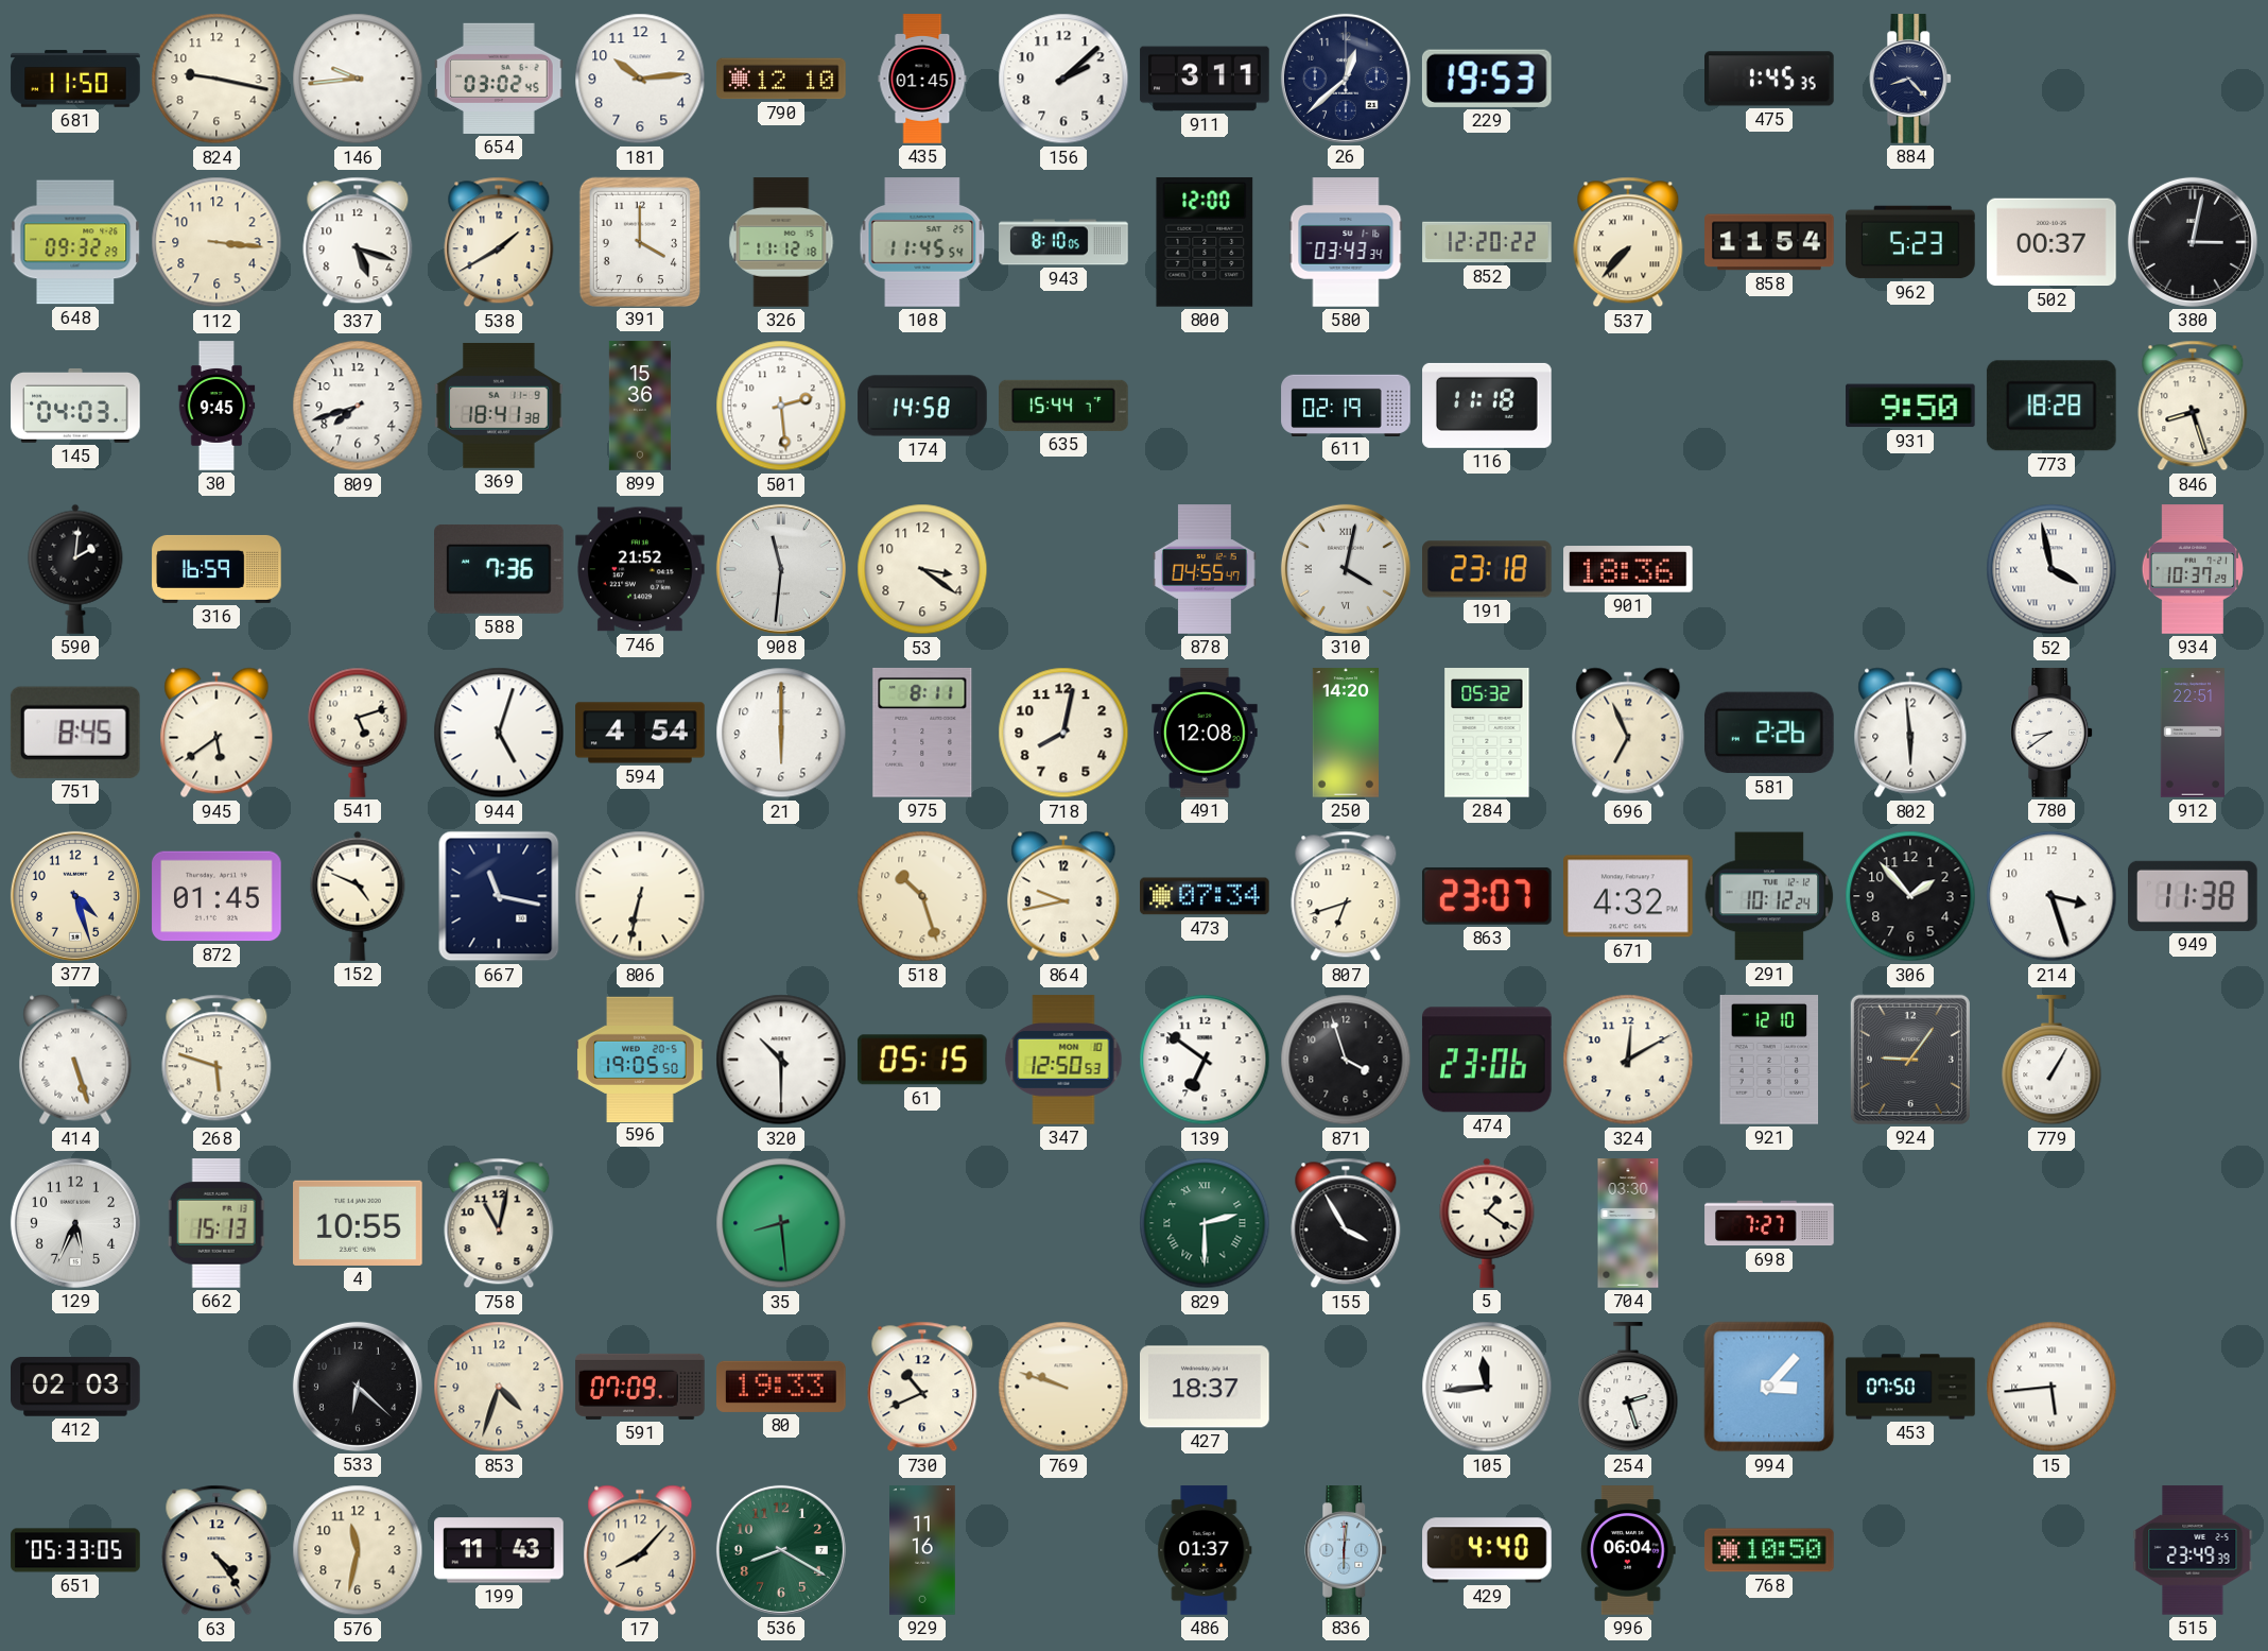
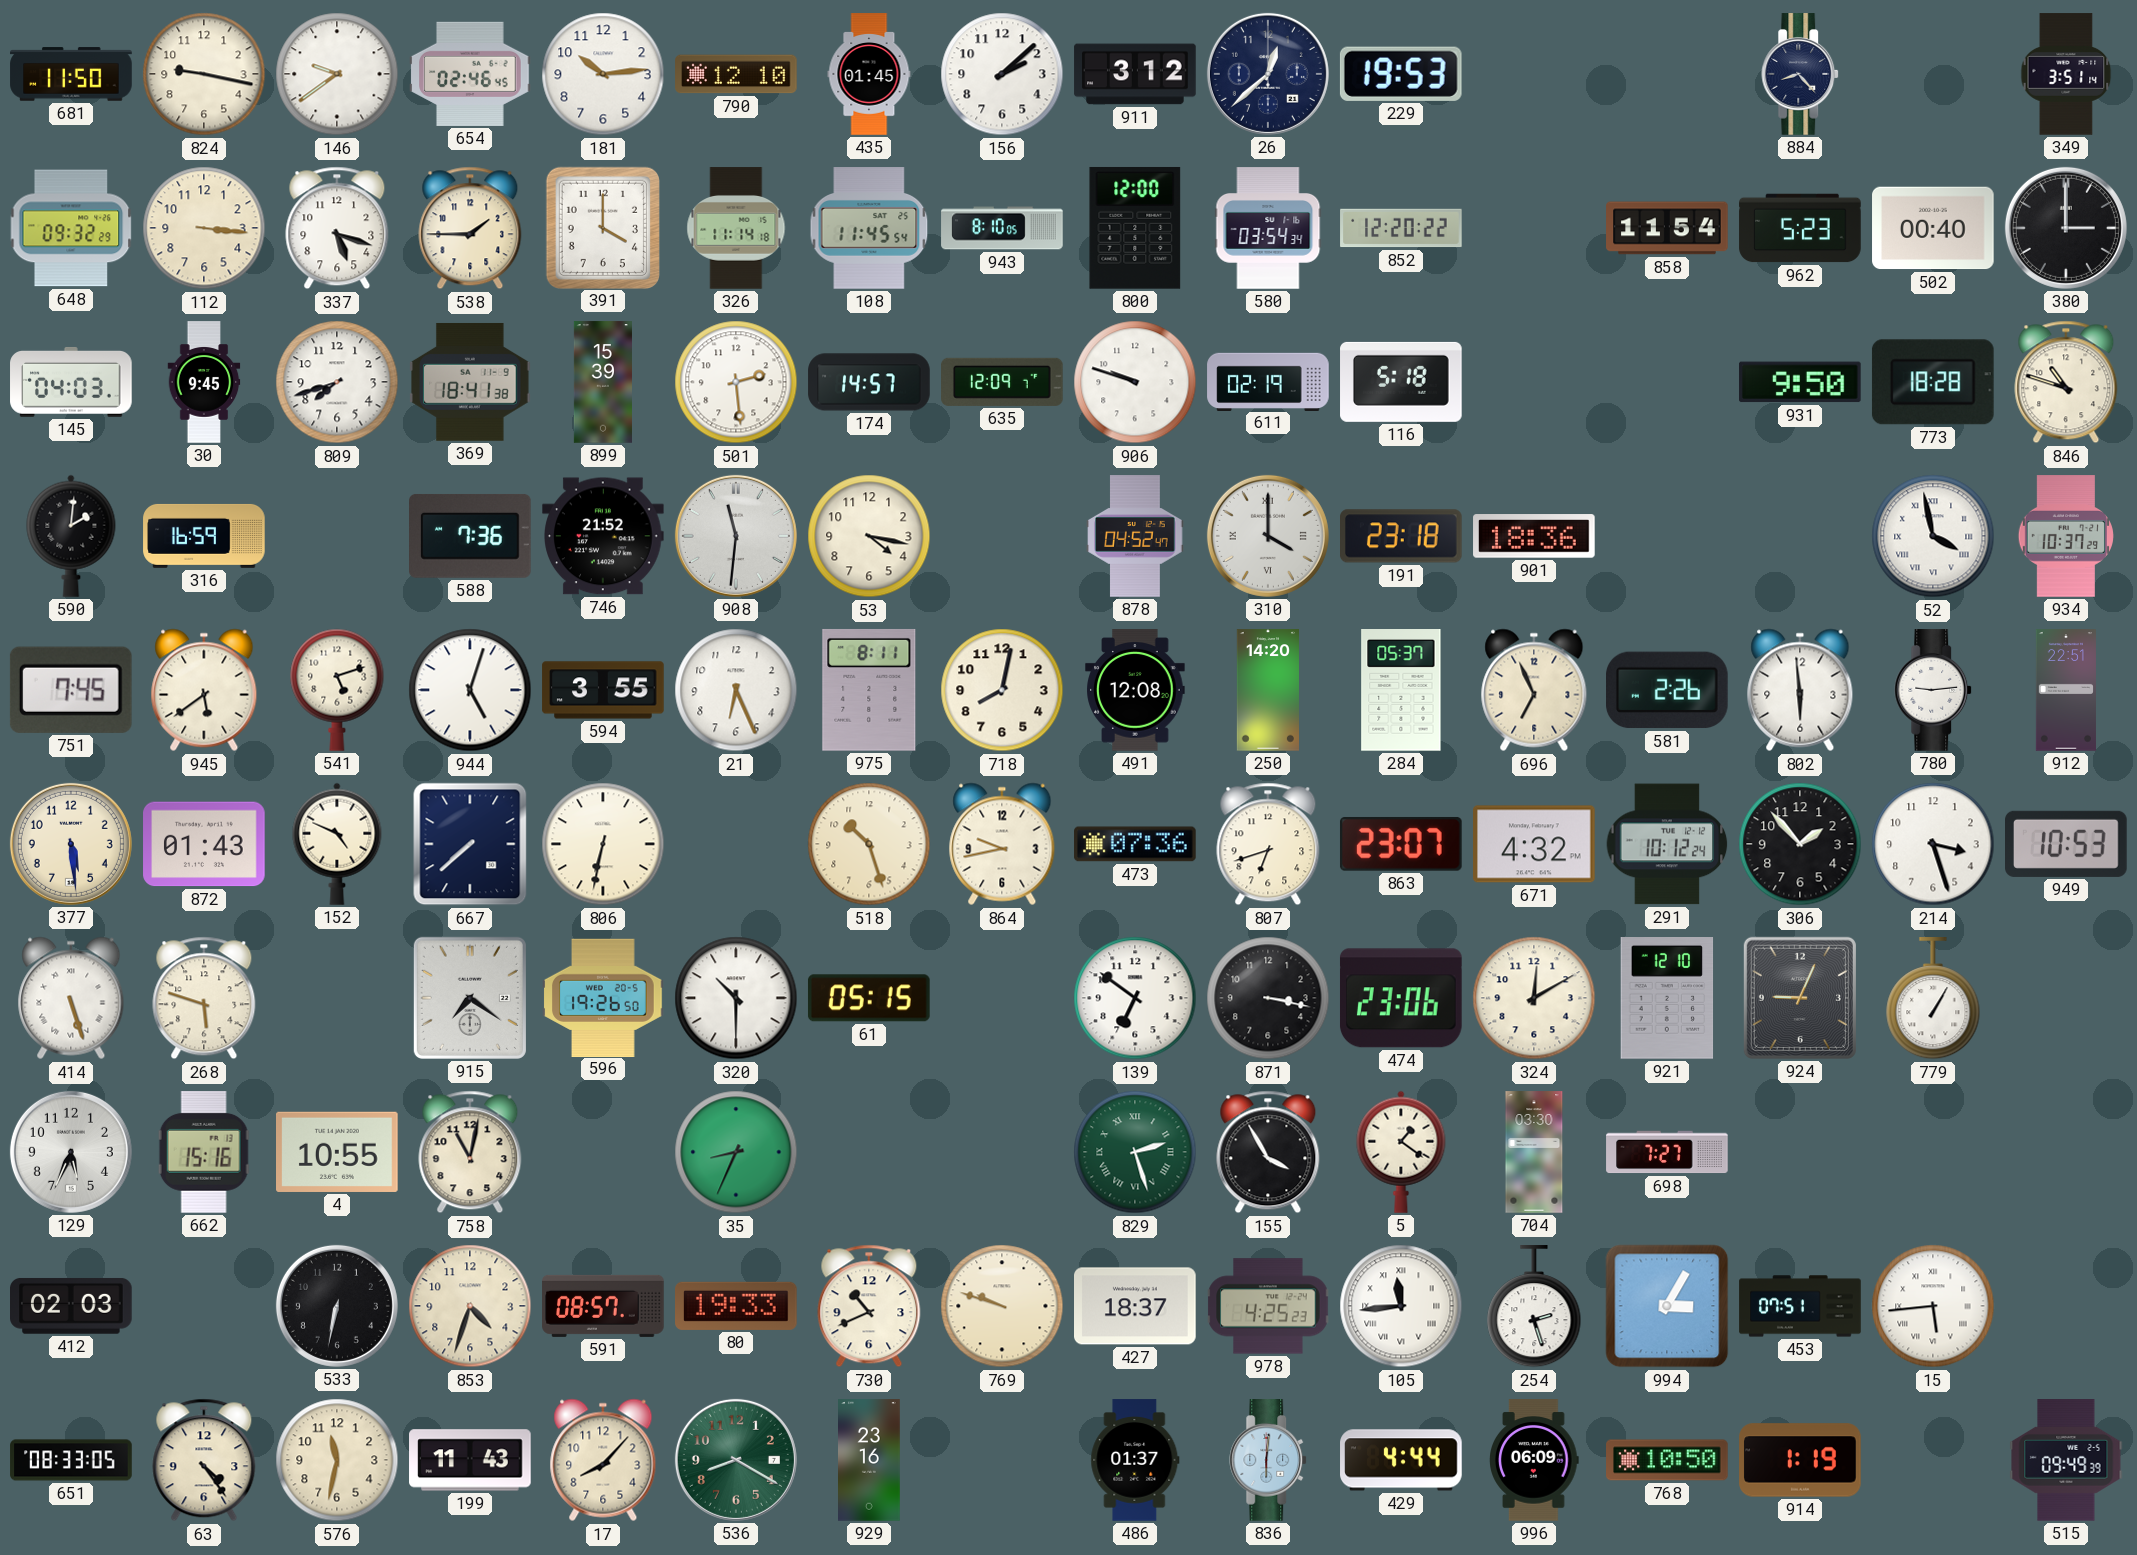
146: 9:44 -> 9:39
654: 03:02 -> 02:46
911: 3:11 -> 3:12
475: 1:45 -> none
349: none -> 3:51
538: 1:40 -> 1:45
326: 11:12 -> 11:14
580: 03:43 -> 03:54
537: 7:37 -> none
502: 00:37 -> 00:40
380: 3:02 -> 3:00
899: 15:36 -> 15:39
174: 14:58 -> 14:57
635: 15:44 -> 12:09
906: none -> 9:48
116: 11:18 -> 5:18
846: 8:27 -> 10:48
53: 3:21 -> 4:17
878: 04:55 -> 04:52
310: 4:02 -> 4:00
751: 8:45 -> 7:45
594: 4:54 -> 3:55
21: 6:00 -> 6:26
284: 05:32 -> 05:37
780: 8:39 -> 9:14
377: 4:27 -> 5:29
872: 01:45 -> 01:43
667: 11:17 -> 7:38
473: 07:34 -> 07:36
949: 11:38 -> 10:53
915: none -> 7:21
596: 19:05 -> 19:26
347: 12:50 -> none
871: 3:57 -> 3:17
924: 9:06 -> 9:04
662: 15:13 -> 15:16
35: 8:29 -> 8:34
829: 2:30 -> 2:27
533: 6:22 -> 6:32
591: 07:09 -> 08:57
978: none -> 4:25
994: 3:07 -> 3:05
453: 07:50 -> 07:51
651: 05:33 -> 08:33
929: 11:16 -> 23:16
429: 4:40 -> 4:44
996: 06:04 -> 06:09
914: none -> 1:19
515: 23:49 -> 09:49
